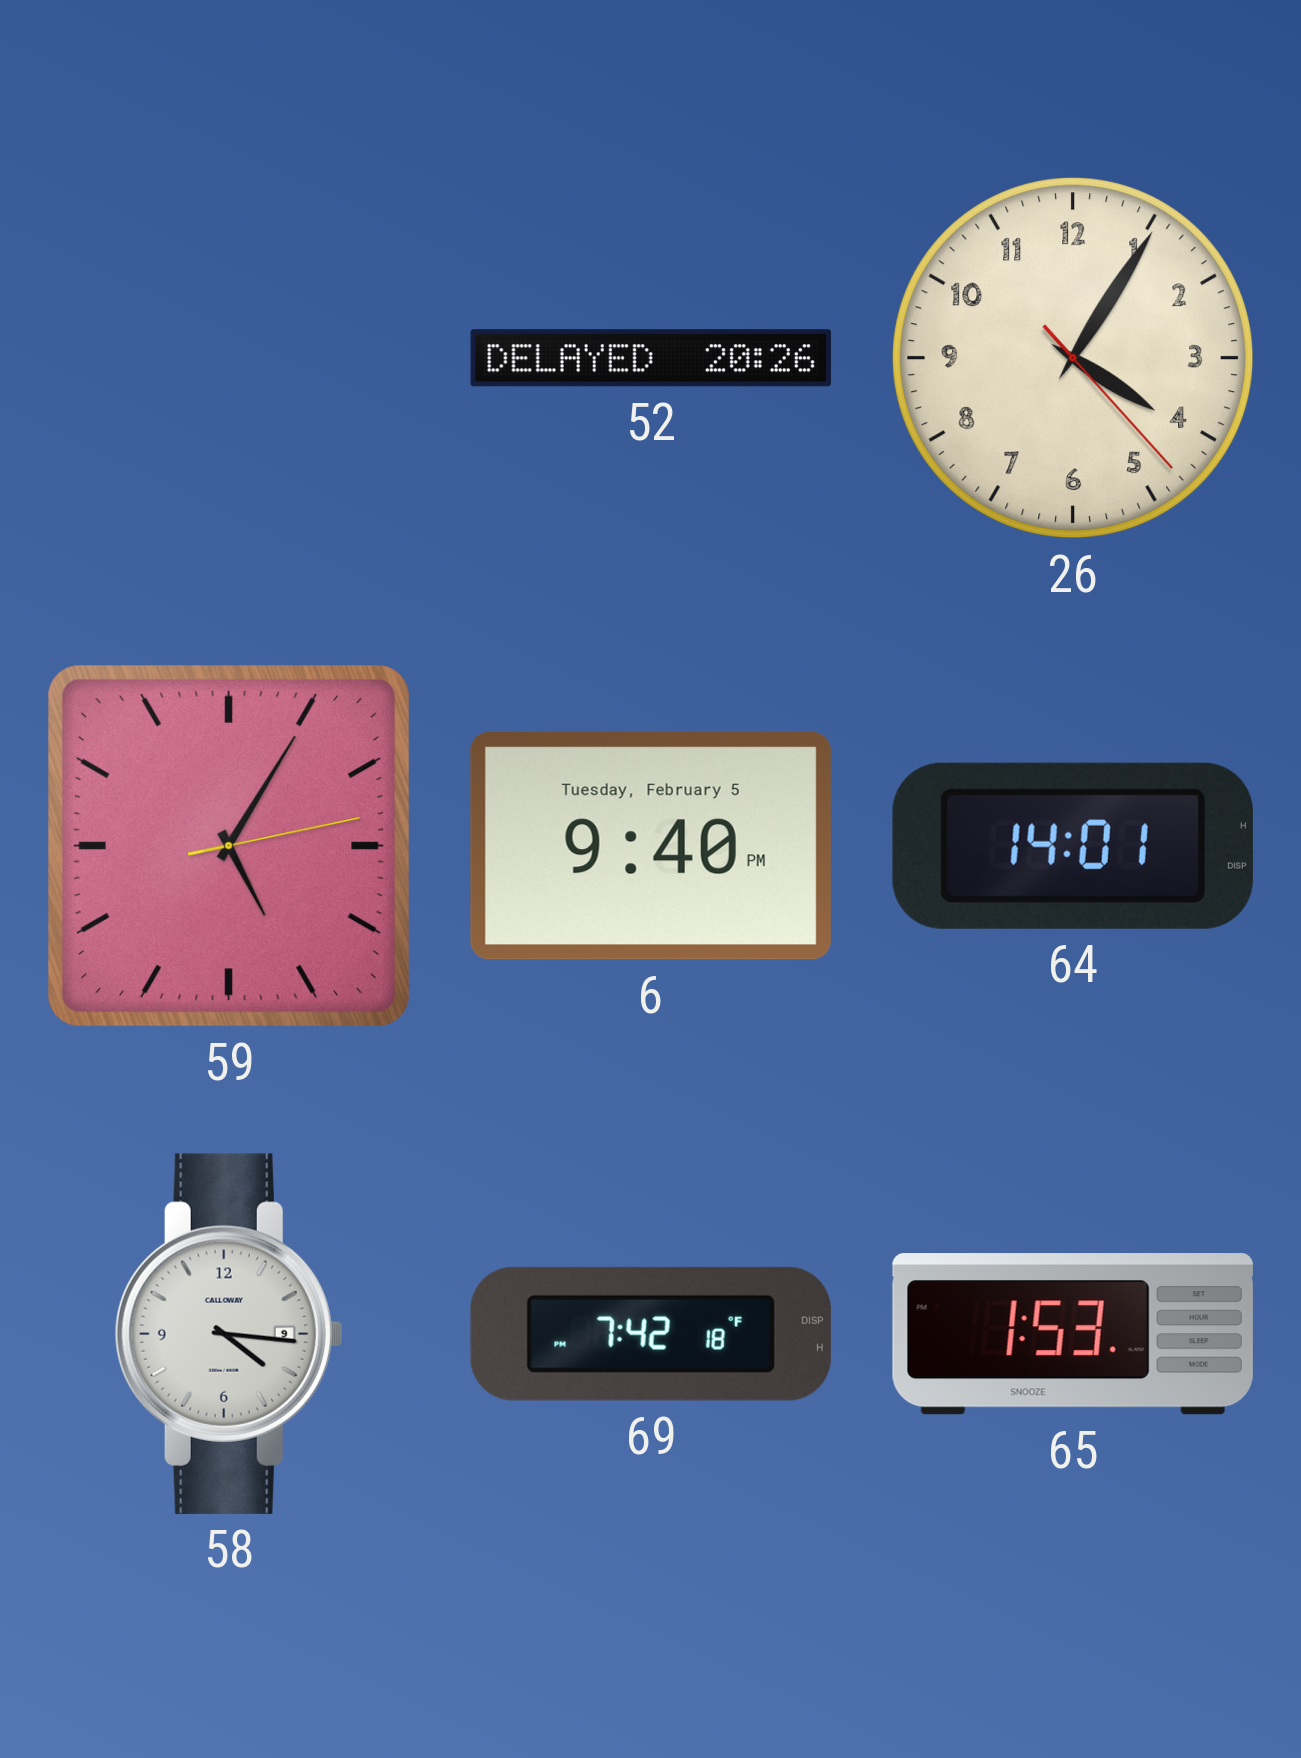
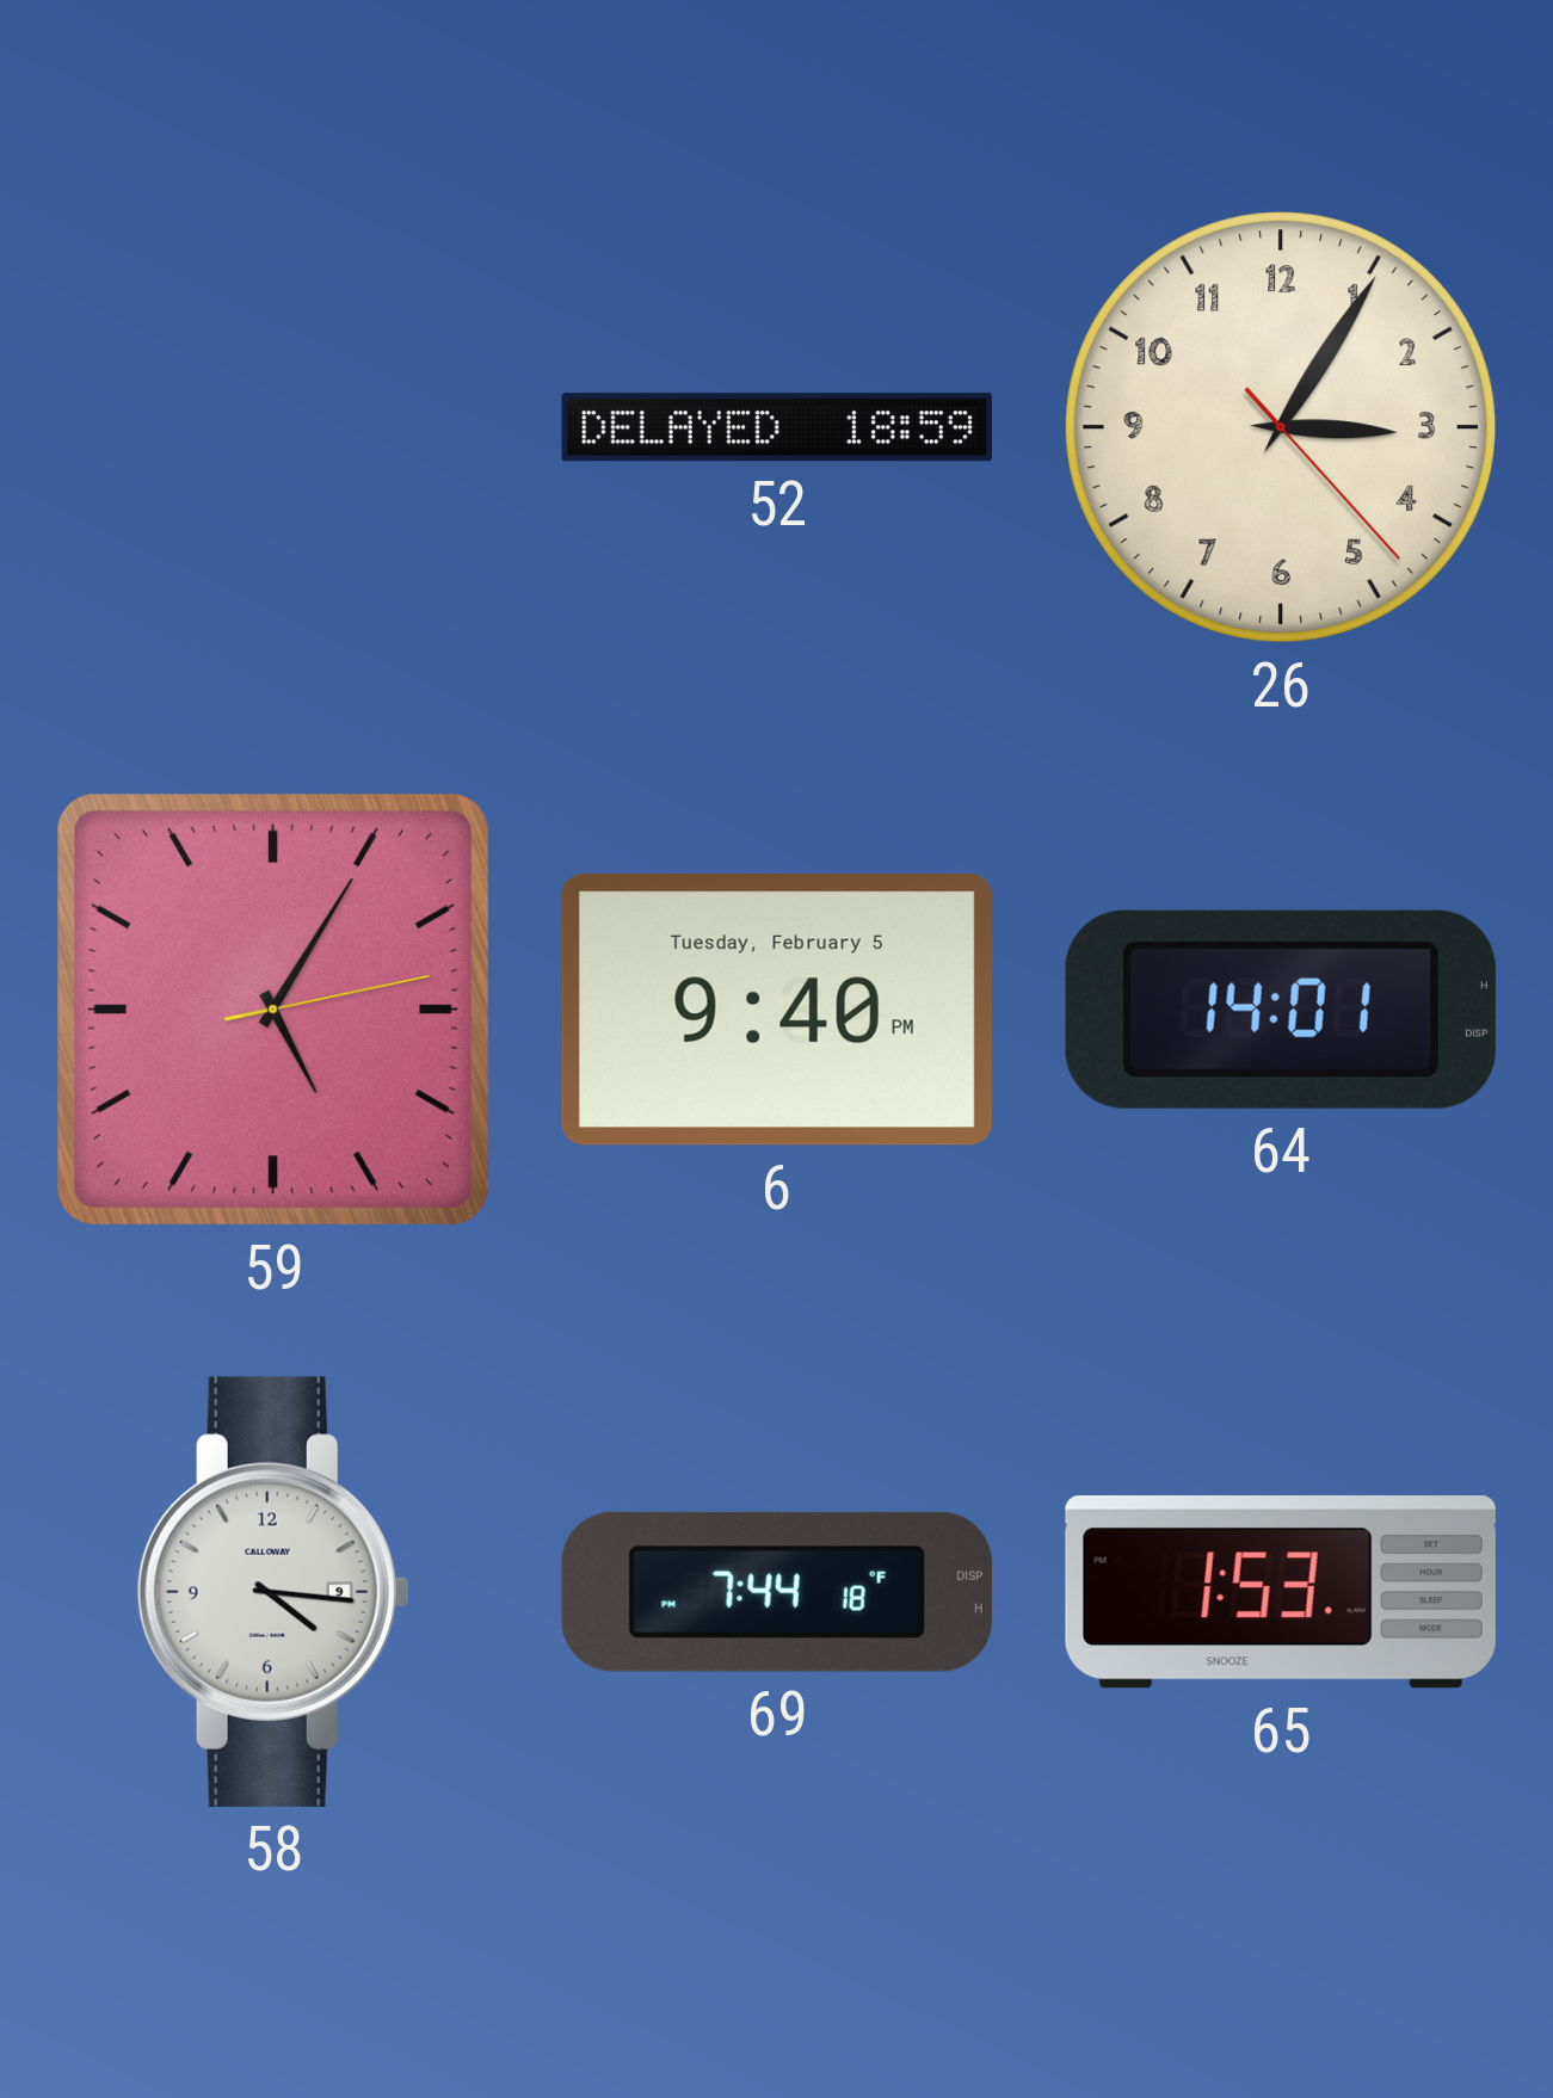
52: 20:26 -> 18:59
26: 4:05 -> 3:05
69: 7:42 -> 7:44
